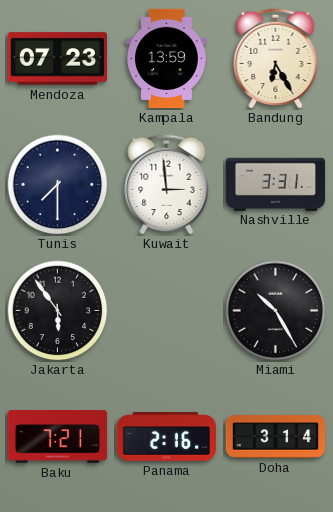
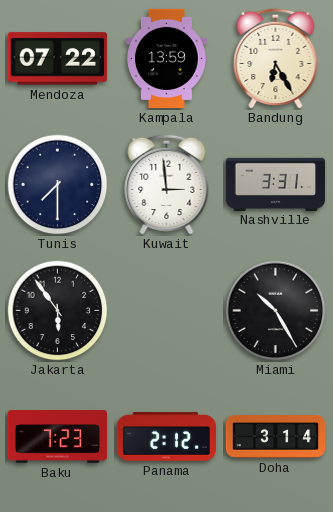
Mendoza: 07:23 -> 07:22
Baku: 7:21 -> 7:23
Panama: 2:16 -> 2:12
